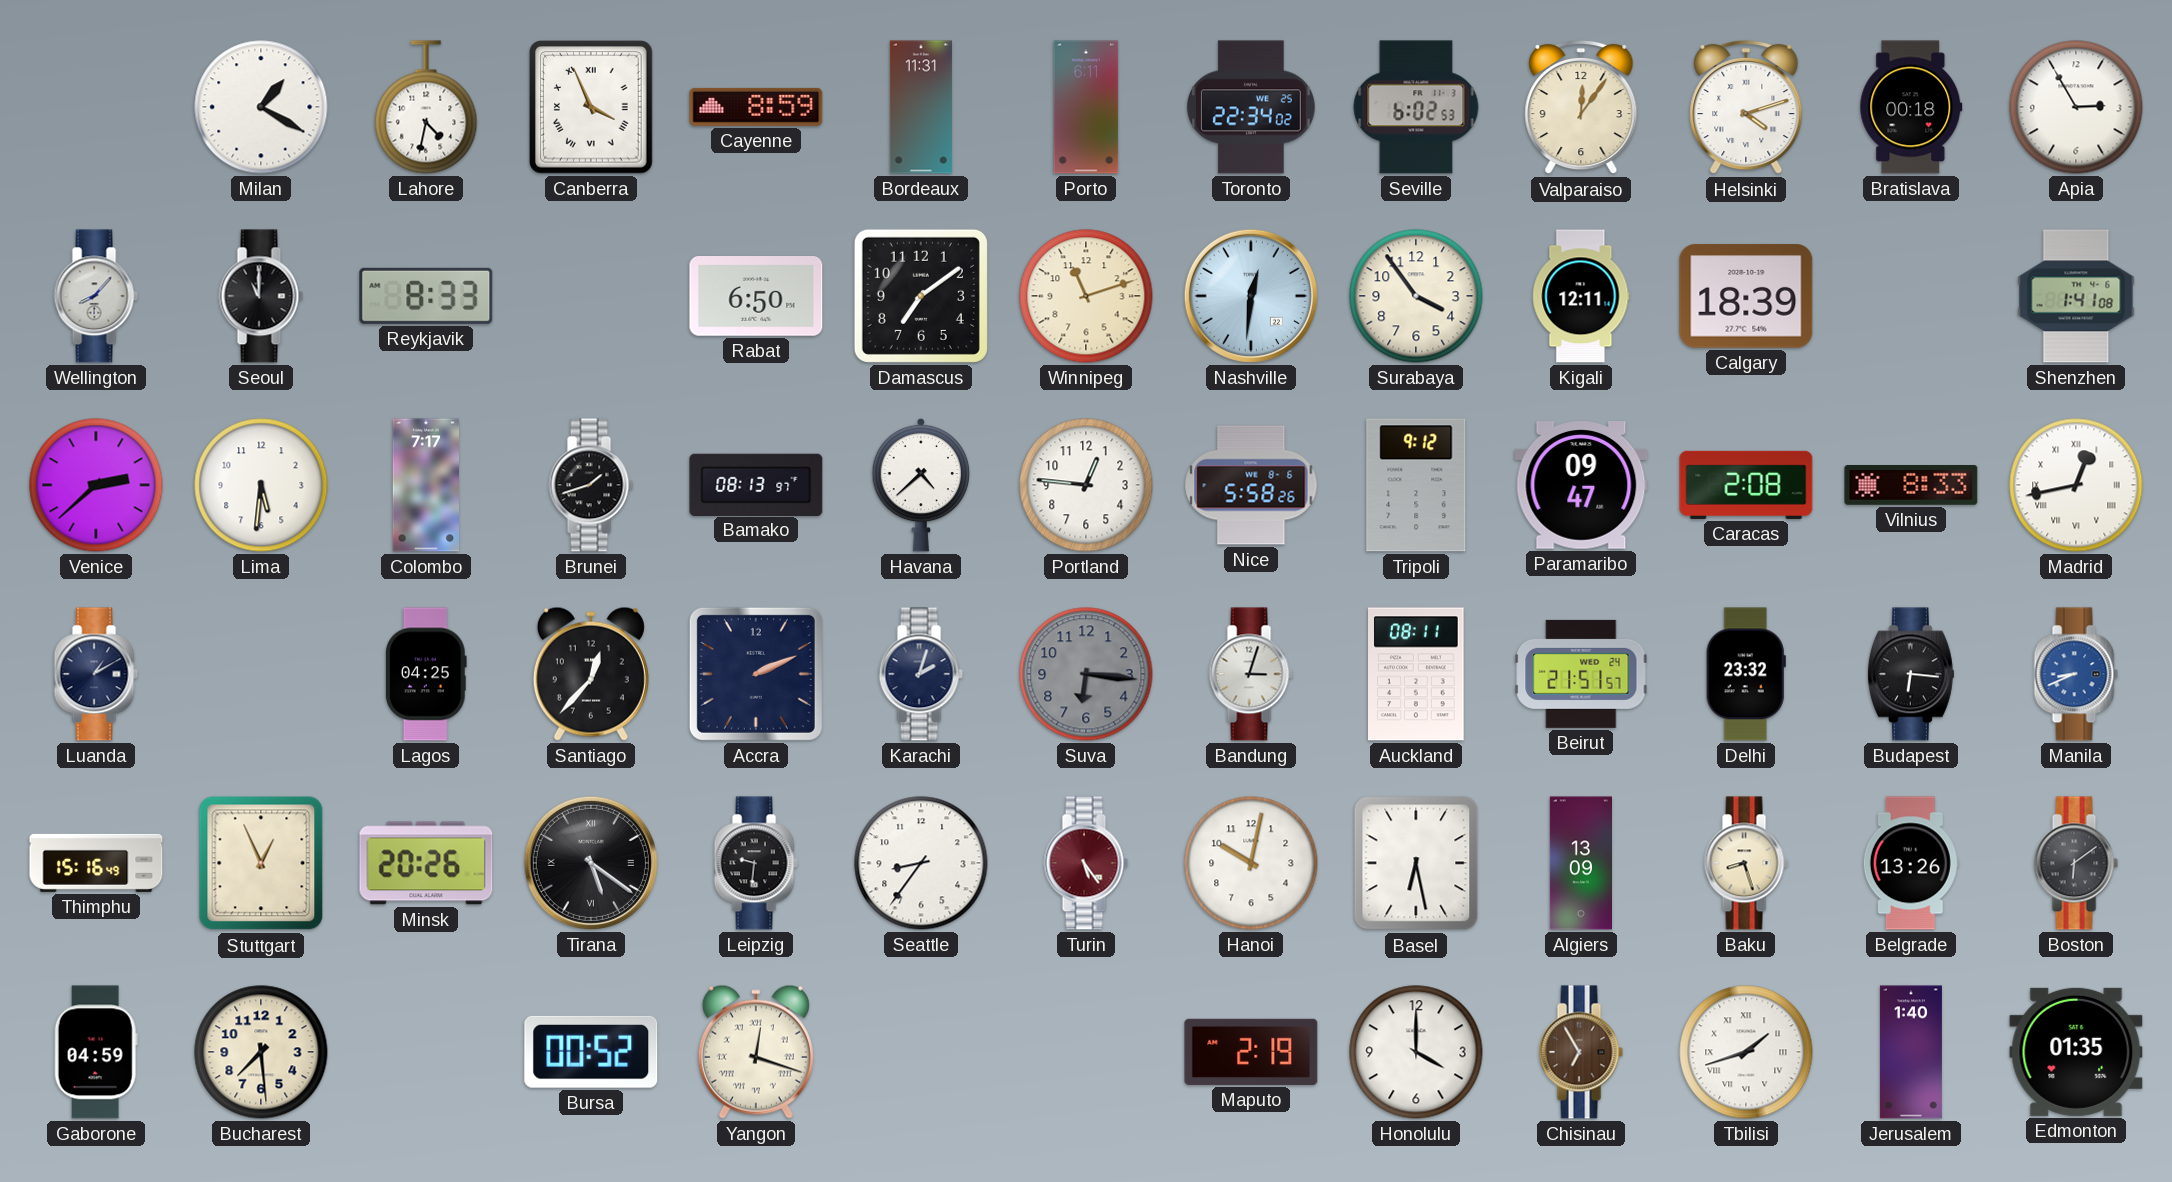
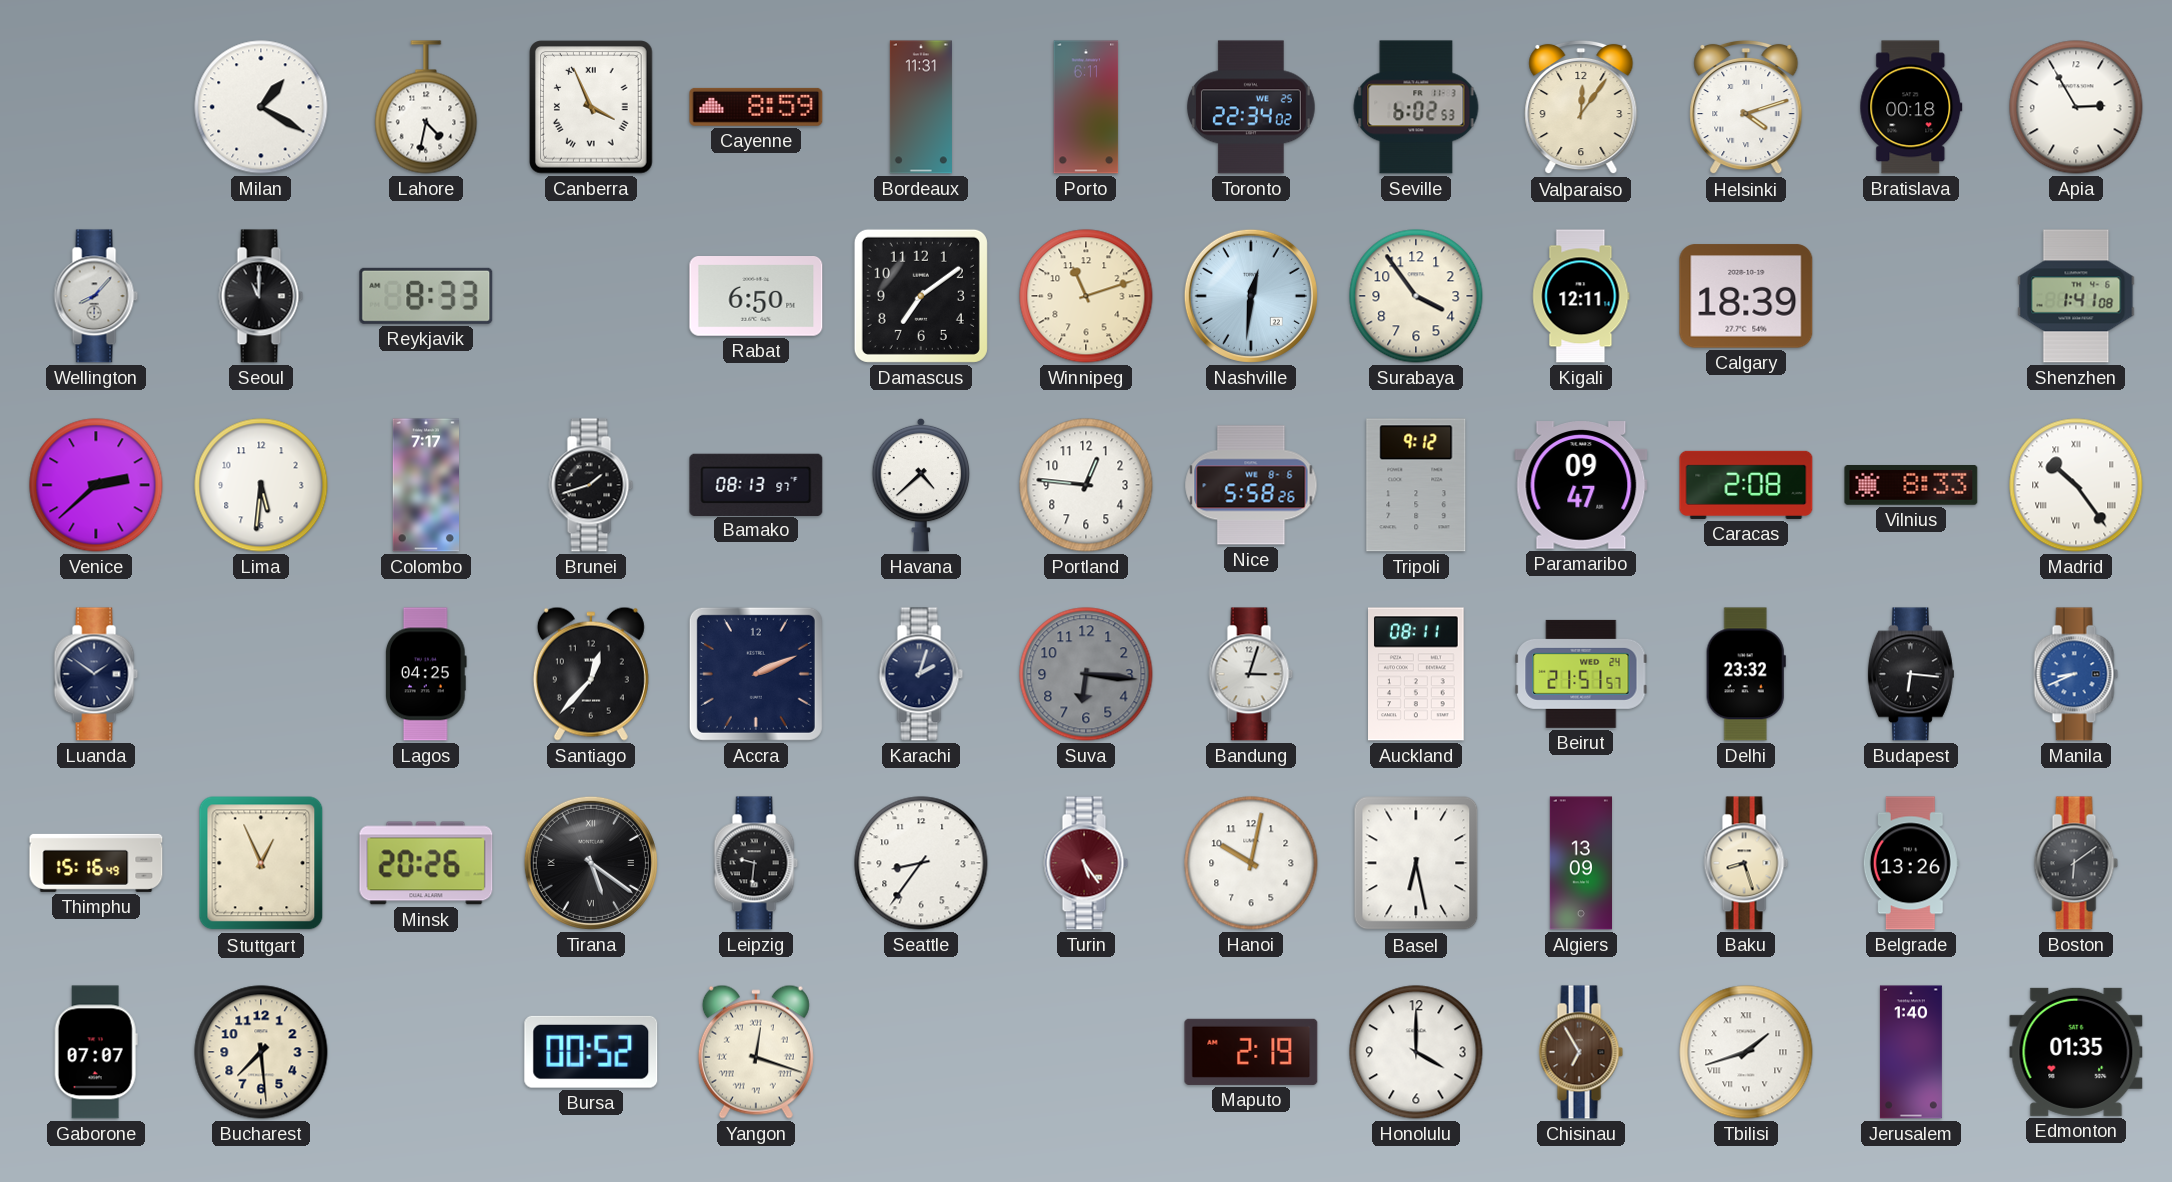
Madrid: 12:43 -> 10:24
Luanda: 1:10 -> 1:51
Gaborone: 04:59 -> 07:07
